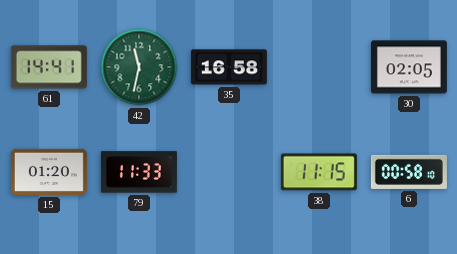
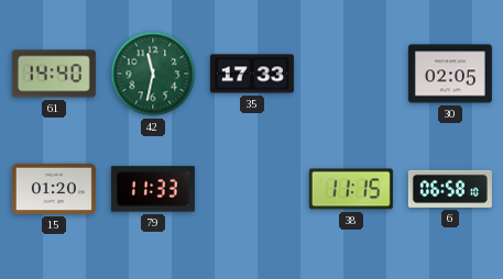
61: 14:41 -> 14:40
35: 16:58 -> 17:33
6: 00:58 -> 06:58
